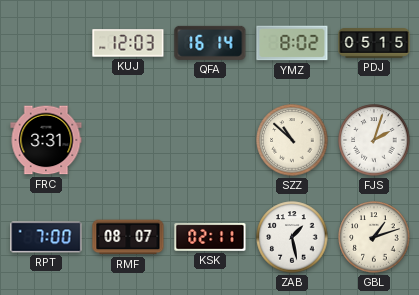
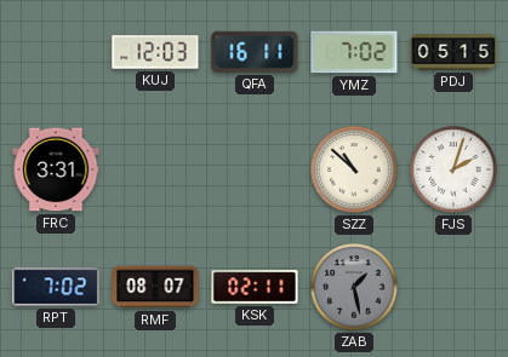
QFA: 16:14 -> 16:11
YMZ: 8:02 -> 7:02
RPT: 7:00 -> 7:02
ZAB dial: white -> grey
GBL: 1:12 -> none
